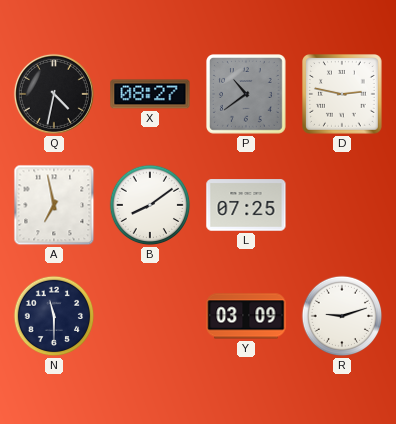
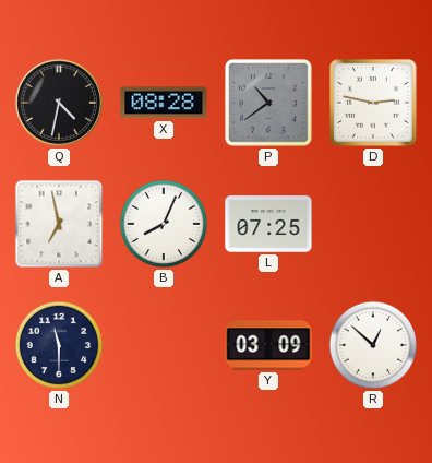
X: 08:27 -> 08:28
B: 8:09 -> 8:04
R: 9:12 -> 12:52
